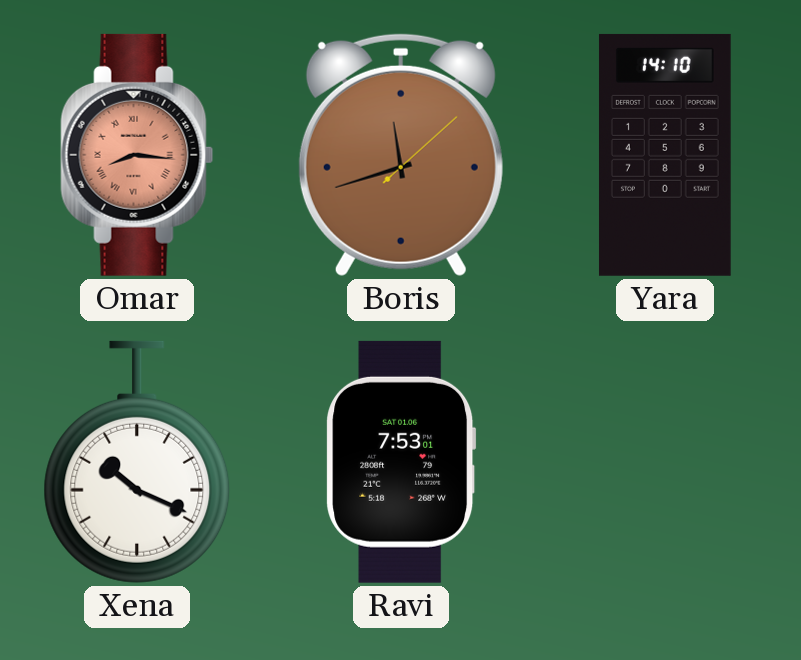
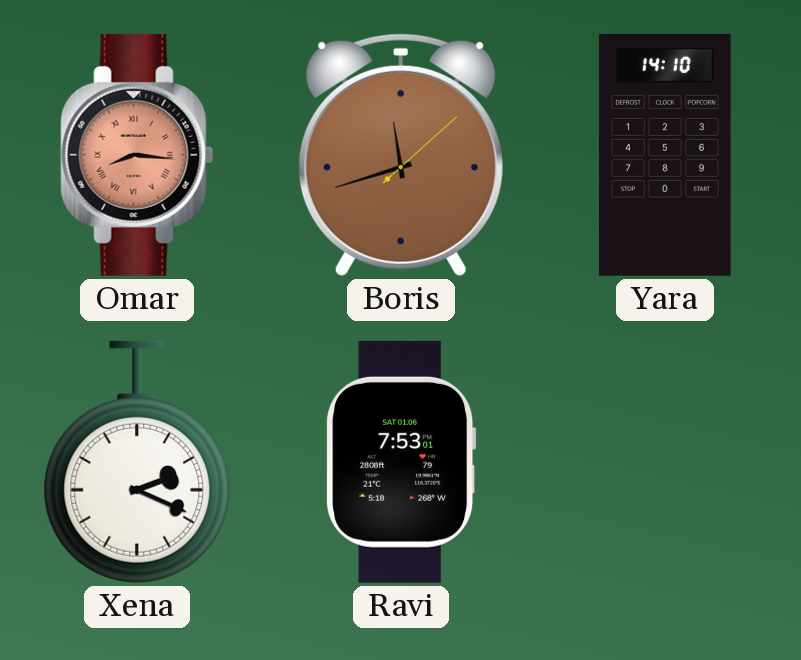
Xena: 10:19 -> 2:19
